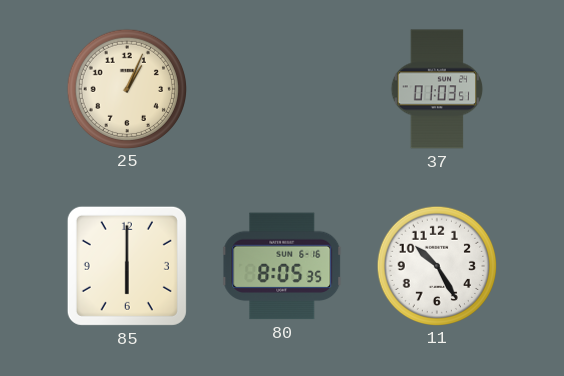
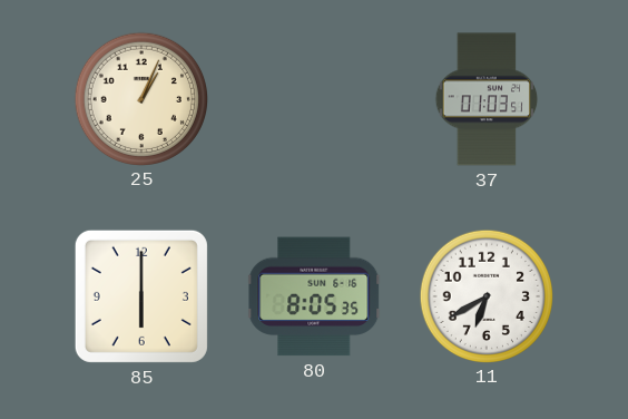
11: 10:25 -> 6:40
